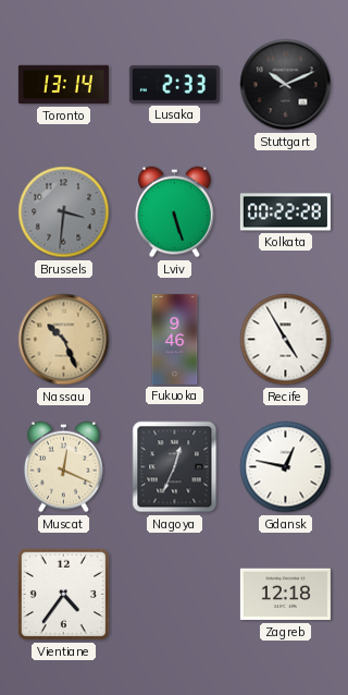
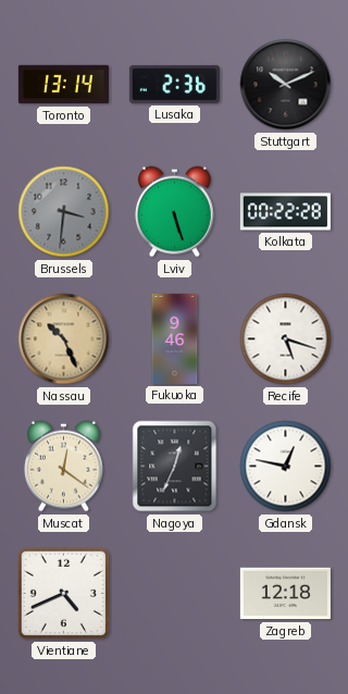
Lusaka: 2:33 -> 2:36
Recife: 4:55 -> 5:18
Muscat: 12:19 -> 12:21
Vientiane: 4:36 -> 4:41
